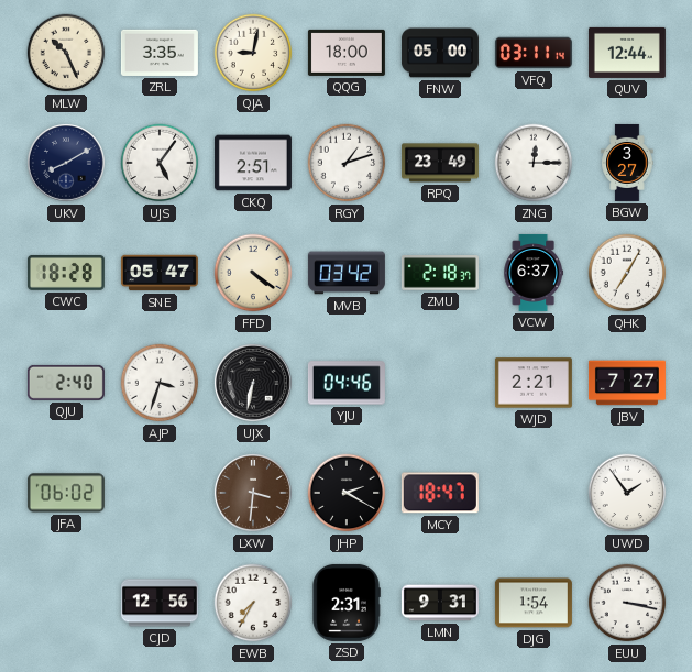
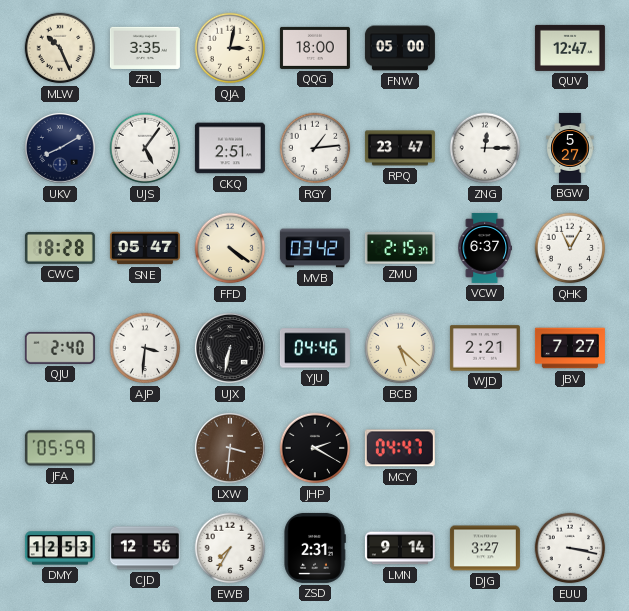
QJA: 9:02 -> 3:02
VFQ: 03:11 -> none
QUV: 12:44 -> 12:47
RGY: 1:12 -> 1:14
RPQ: 23:49 -> 23:47
BGW: 3:27 -> 5:27
ZMU: 2:18 -> 2:15
QHK: 7:05 -> 11:05
AJP: 3:33 -> 3:31
BCB: none -> 5:22
JFA: 06:02 -> 05:59
MCY: 18:47 -> 04:47
UWD: 1:54 -> none
DMY: none -> 12:53
LMN: 9:31 -> 9:14
DJG: 1:54 -> 3:27
